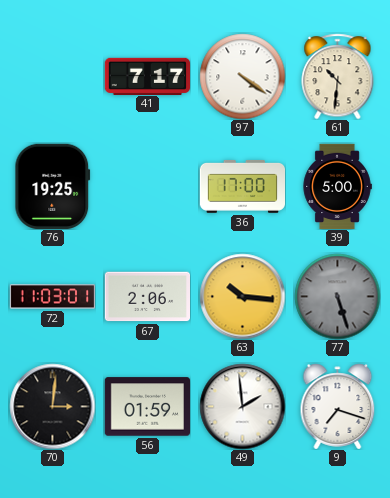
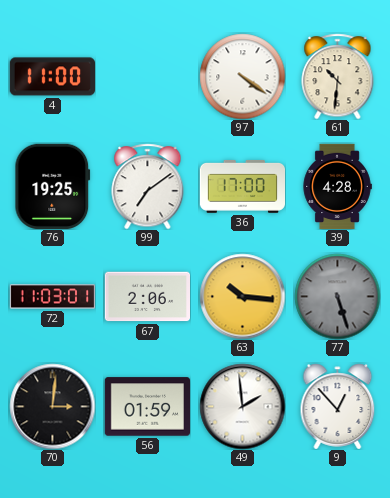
4: none -> 11:00
41: 7:17 -> none
99: none -> 7:09
39: 5:00 -> 4:28
9: 7:18 -> 12:53
